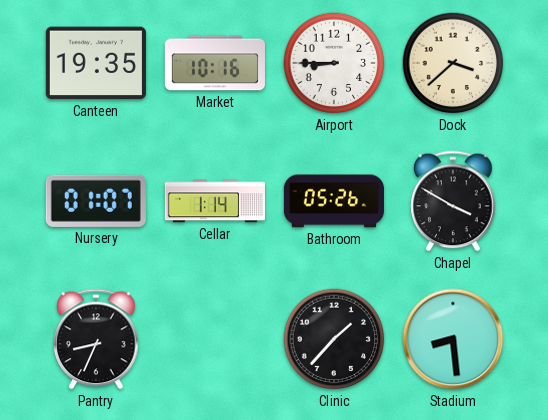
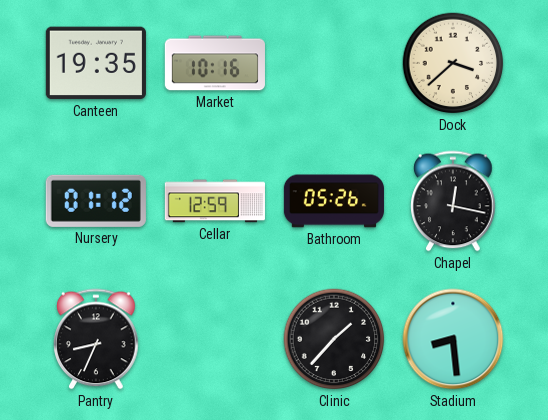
Airport: 8:45 -> none
Nursery: 01:07 -> 01:12
Cellar: 1:14 -> 12:59
Chapel: 3:50 -> 12:17
